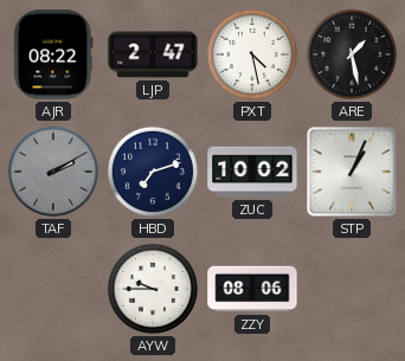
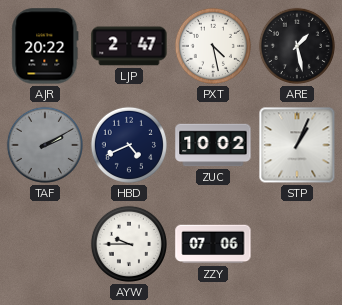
AJR: 08:22 -> 20:22
HBD: 7:12 -> 4:41
ZZY: 08:06 -> 07:06
